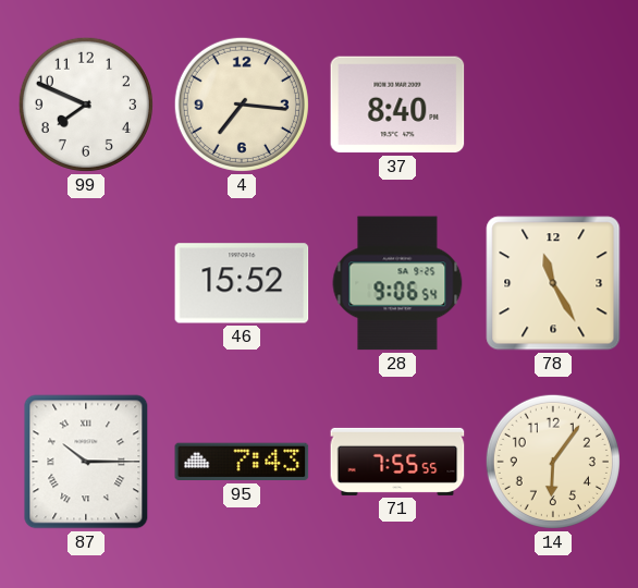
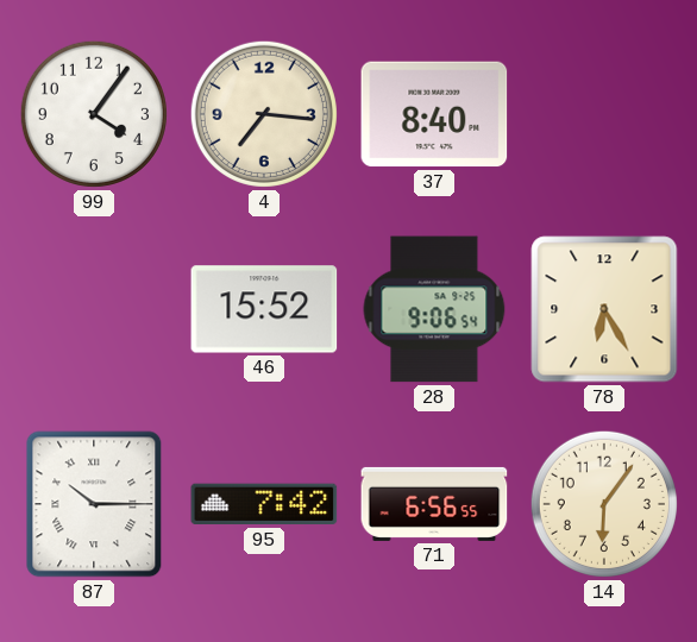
99: 7:49 -> 4:06
78: 11:25 -> 6:25
95: 7:43 -> 7:42
71: 7:55 -> 6:56
